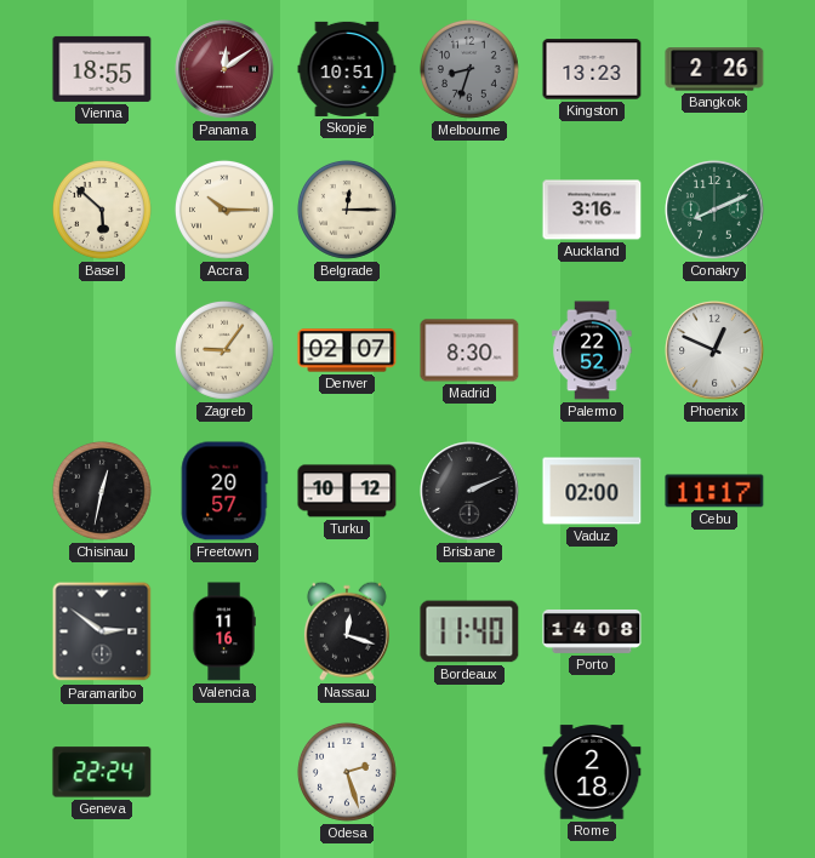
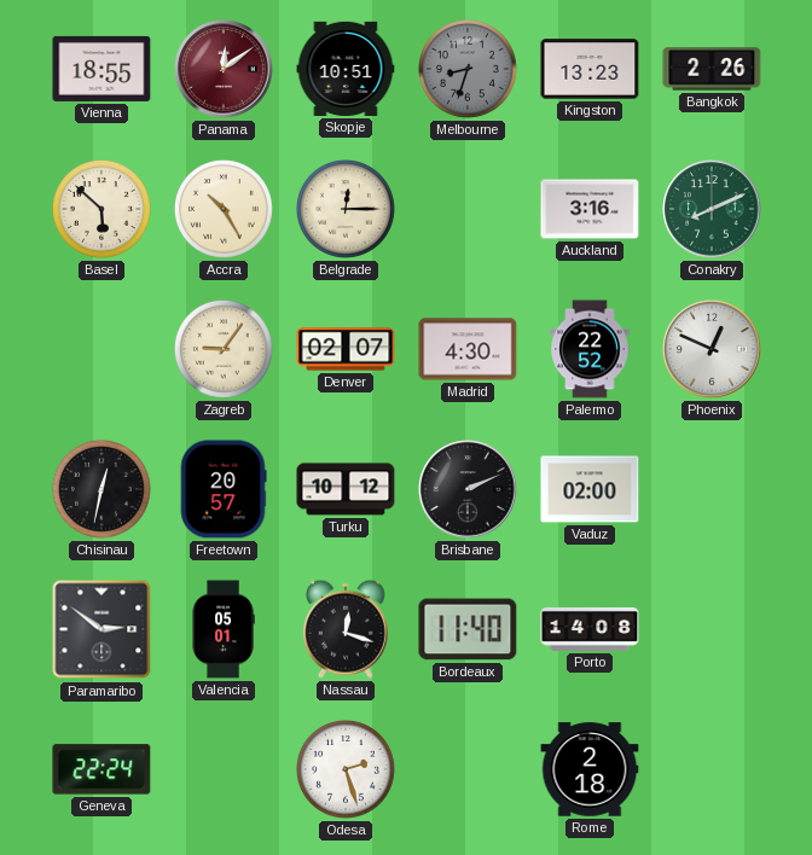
Accra: 10:15 -> 10:25
Madrid: 8:30 -> 4:30
Cebu: 11:17 -> none
Valencia: 11:16 -> 05:01
